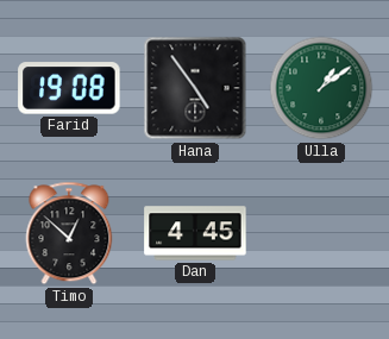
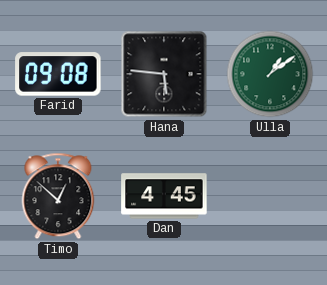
Farid: 19:08 -> 09:08
Hana: 4:54 -> 5:46
